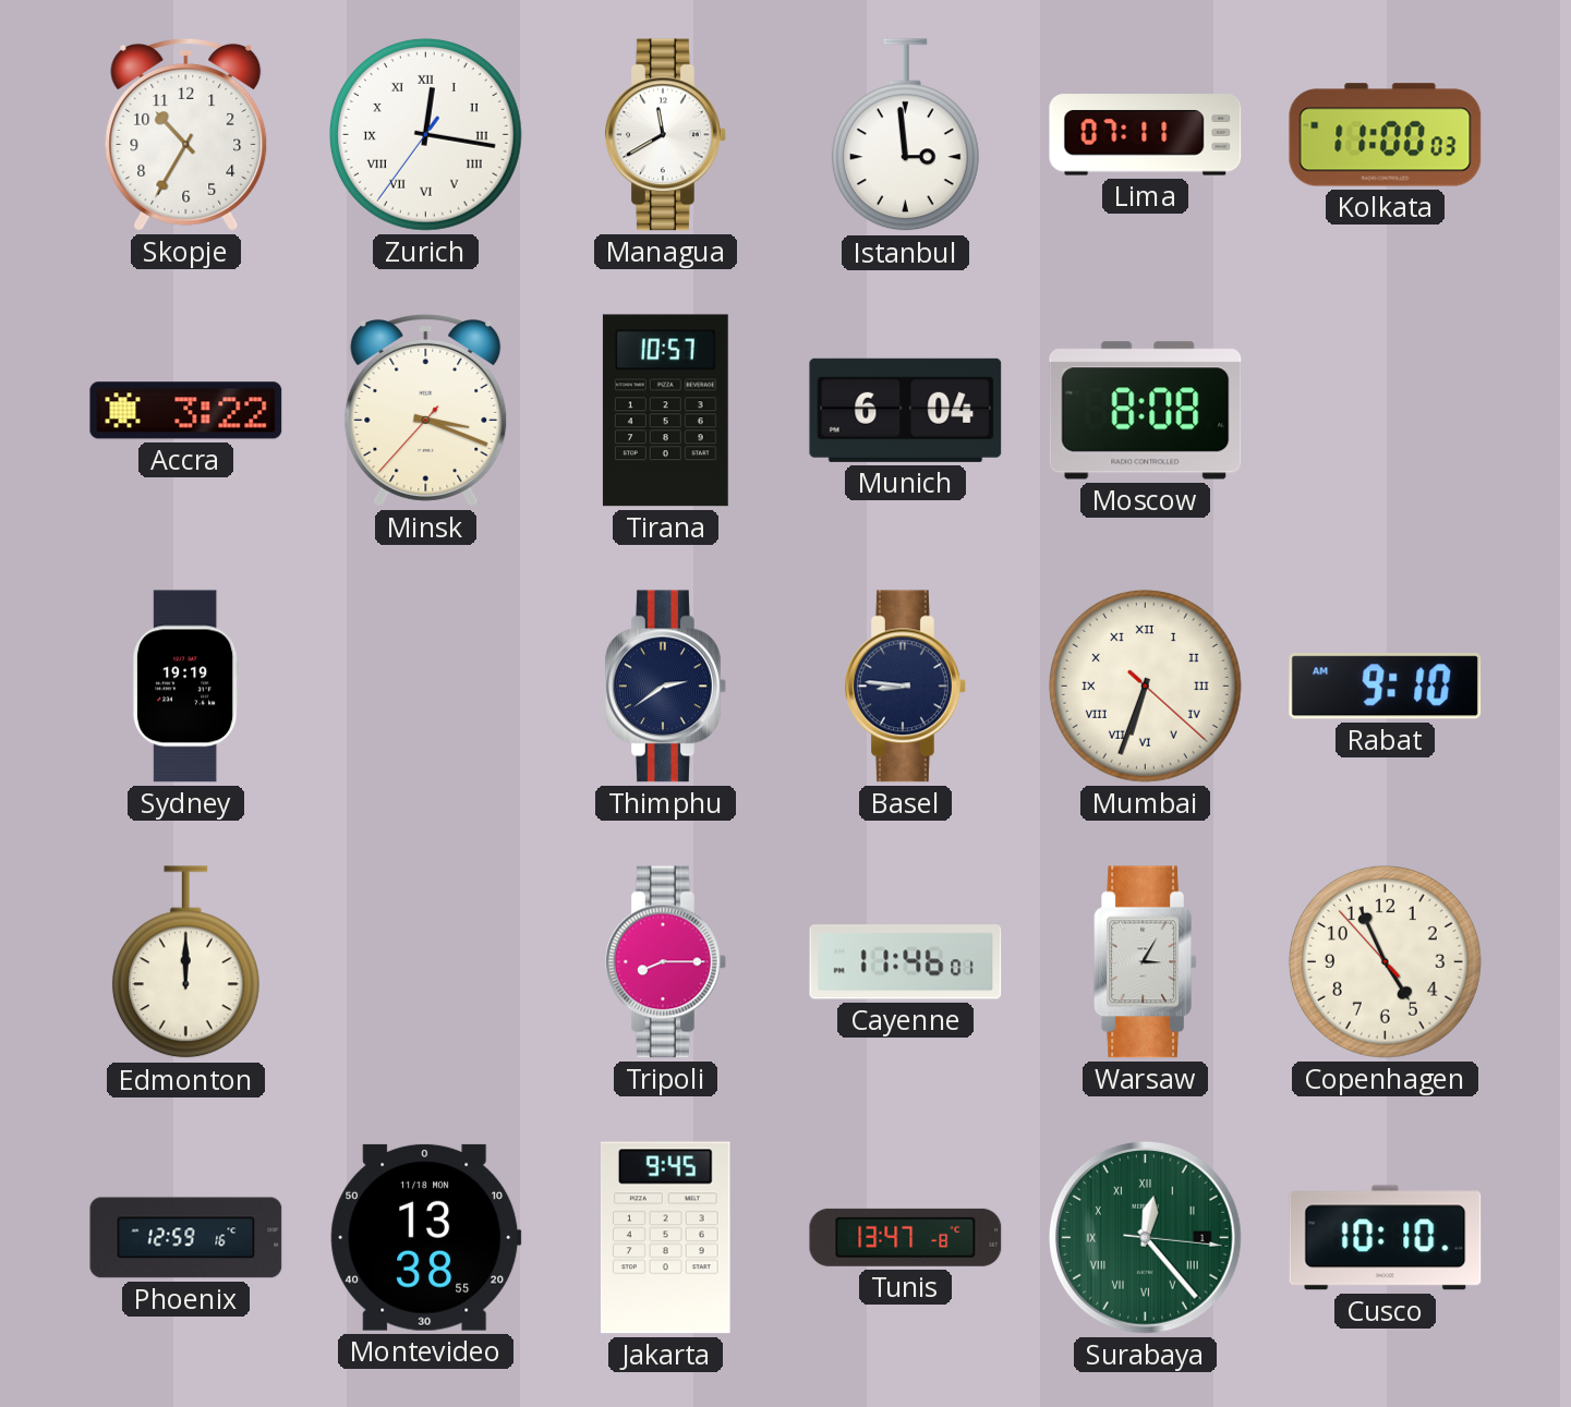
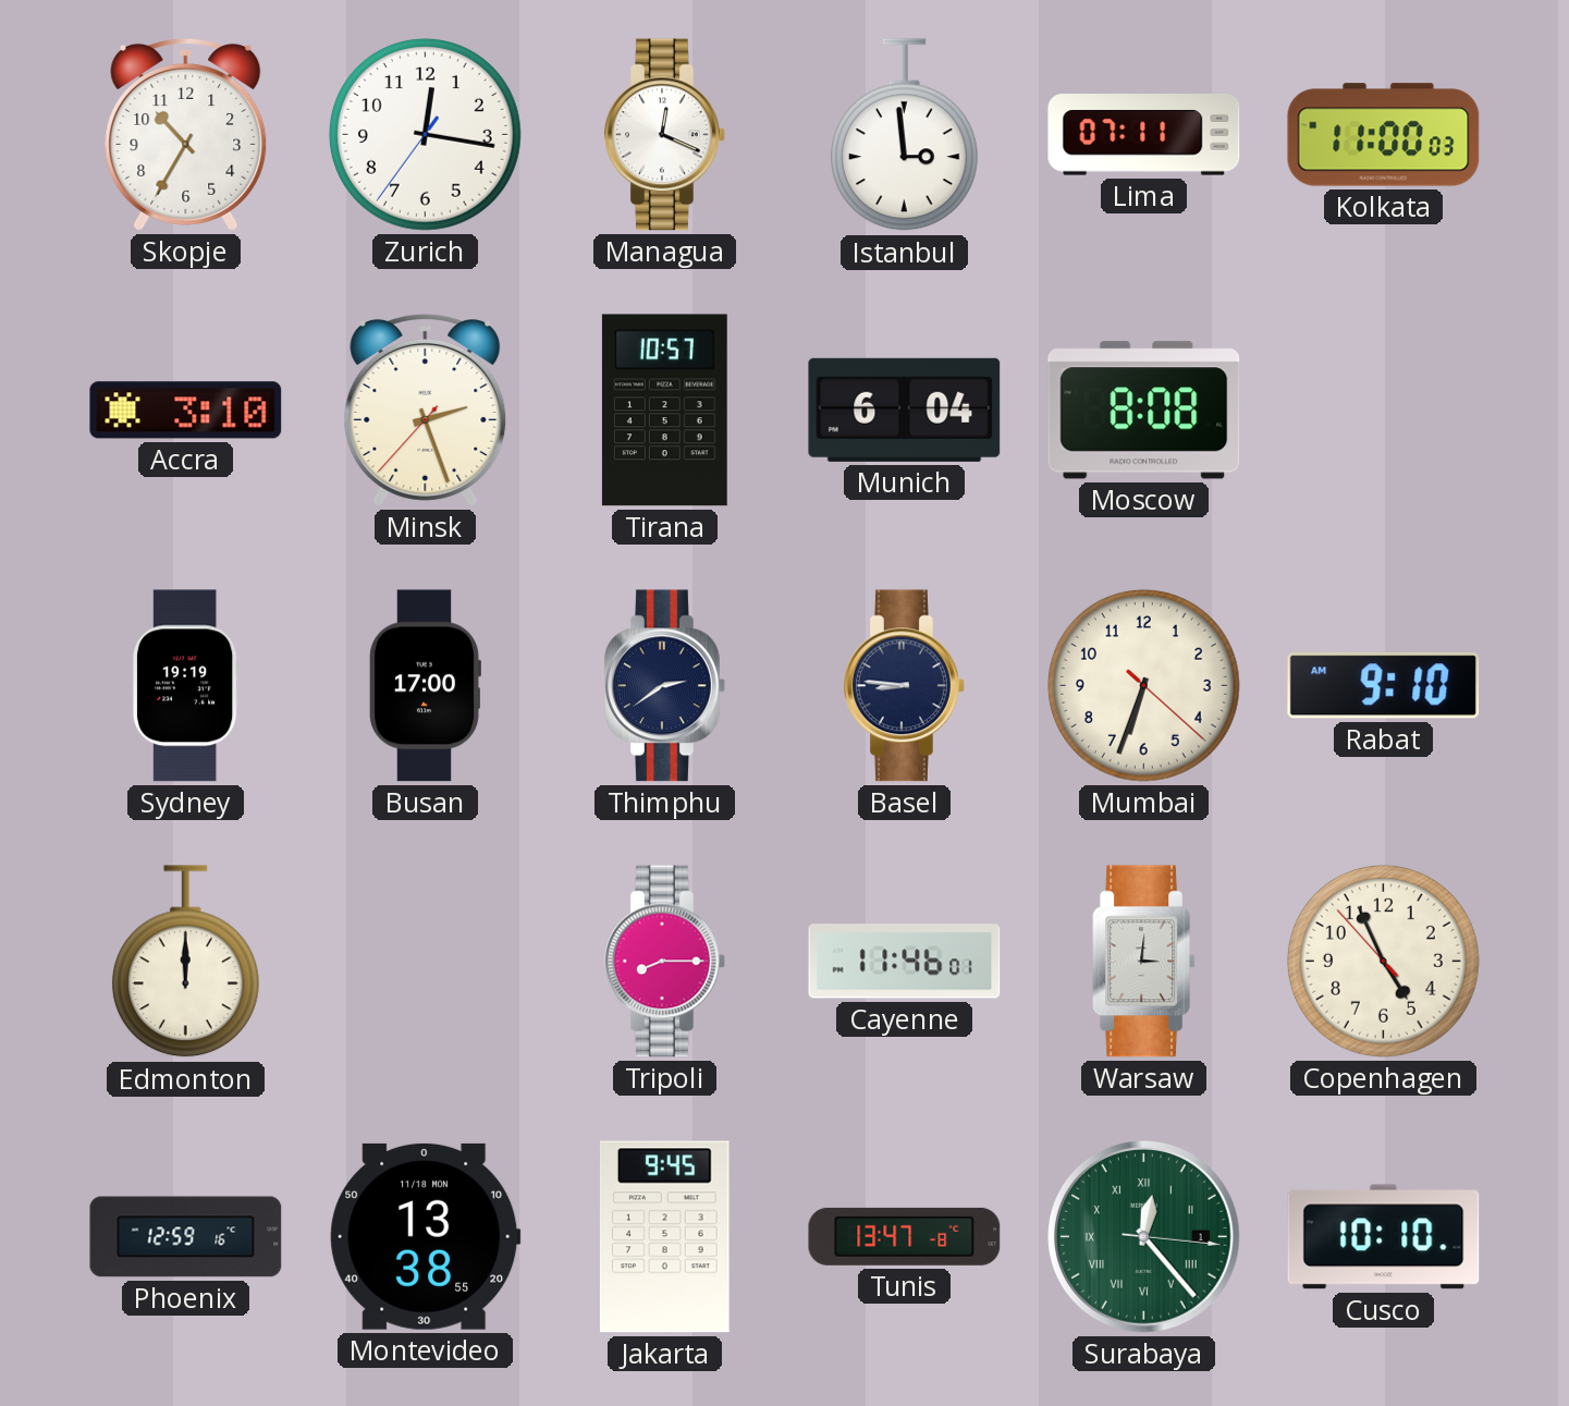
Zurich numerals: Roman -> Arabic
Managua: 11:40 -> 12:19
Accra: 3:22 -> 3:10
Minsk: 3:18 -> 2:26
Busan: none -> 17:00
Mumbai numerals: Roman -> Arabic
Warsaw: 3:05 -> 3:01
